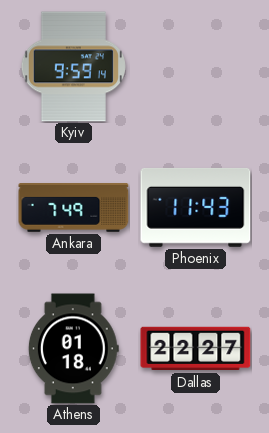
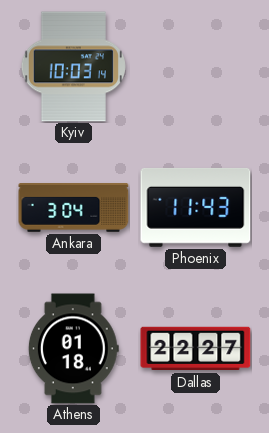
Kyiv: 9:59 -> 10:03
Ankara: 7:49 -> 3:04
